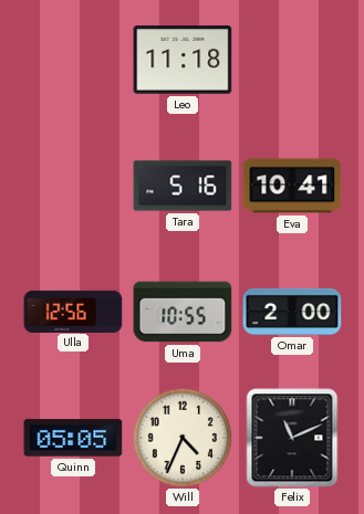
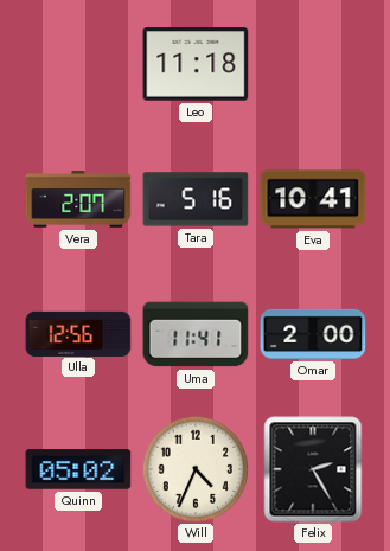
Vera: none -> 2:07
Uma: 10:55 -> 11:41
Quinn: 05:05 -> 05:02
Felix: 11:11 -> 2:25
